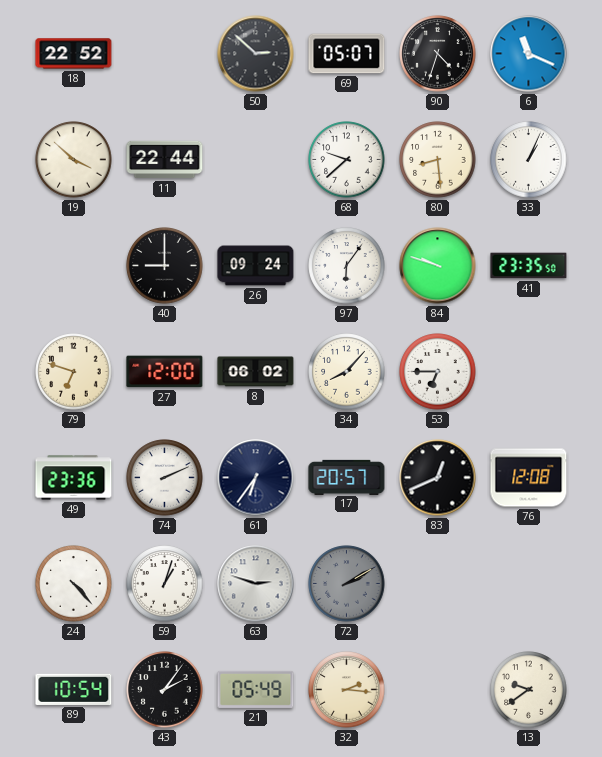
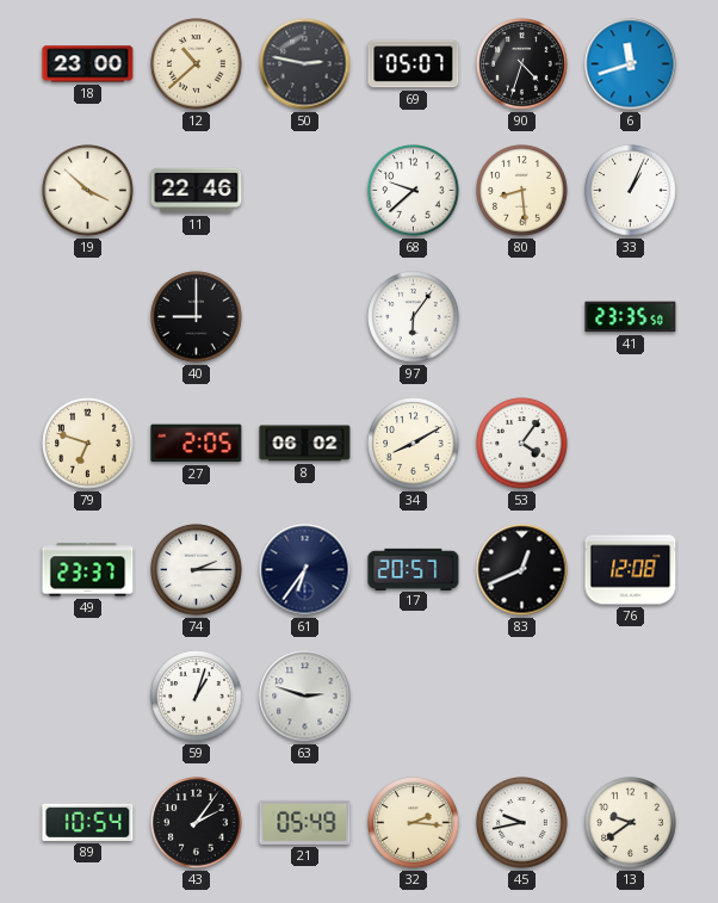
18: 22:52 -> 23:00
12: none -> 10:38
50: 2:52 -> 2:47
6: 11:19 -> 11:42
11: 22:44 -> 22:46
26: 09:24 -> none
84: 9:48 -> none
27: 12:00 -> 2:05
34: 8:07 -> 8:10
53: 6:45 -> 4:06
49: 23:36 -> 23:37
74: 2:11 -> 2:15
24: 4:23 -> none
72: 2:10 -> none
45: none -> 9:43
